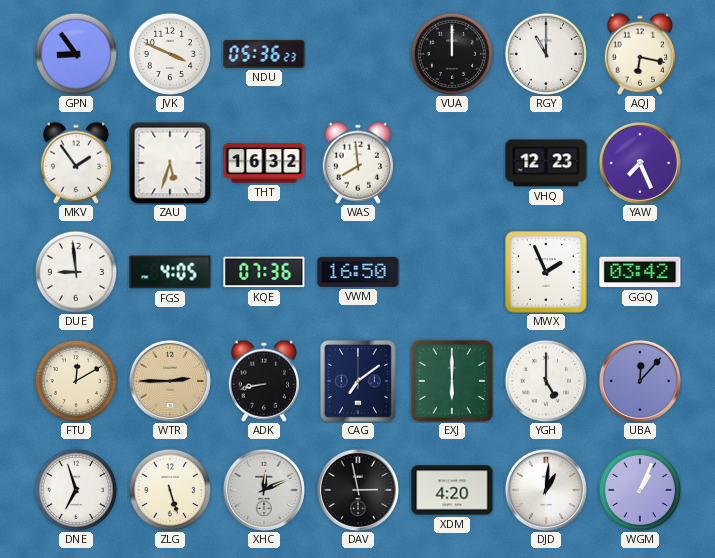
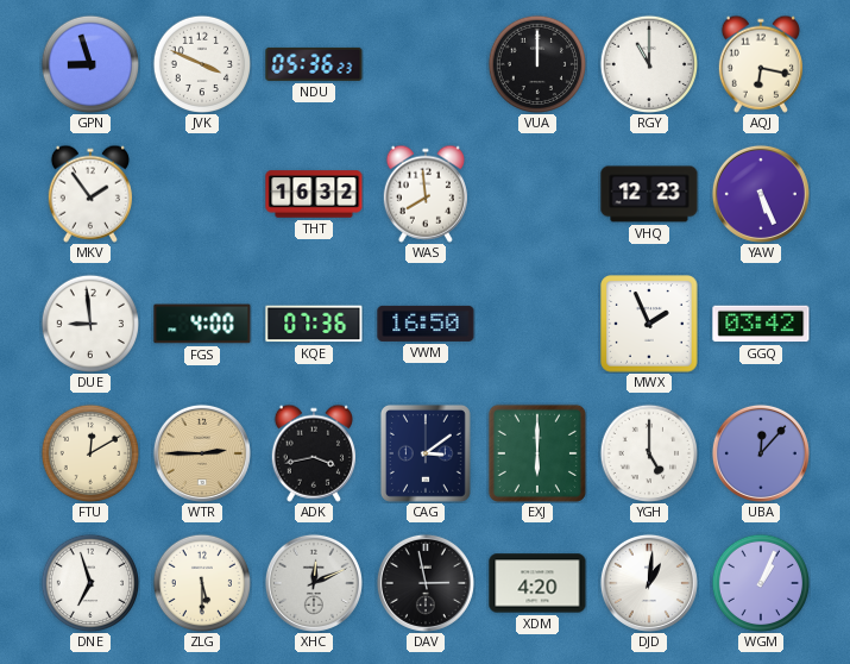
GPN: 8:54 -> 8:57
ZAU: 5:33 -> none
YAW: 7:26 -> 5:26
FGS: 4:05 -> 4:00
ADK: 8:43 -> 3:43
CAG: 7:09 -> 3:09
ZLG: 5:27 -> 5:30
